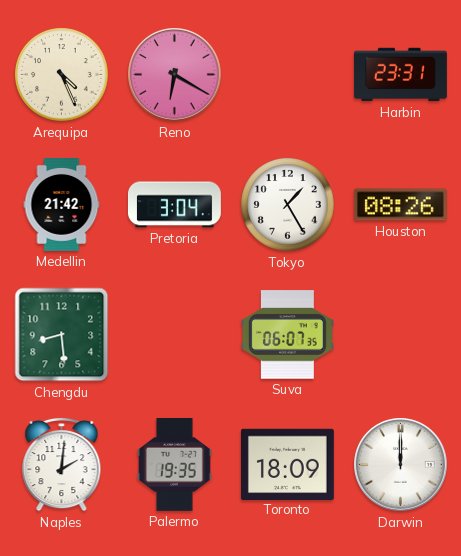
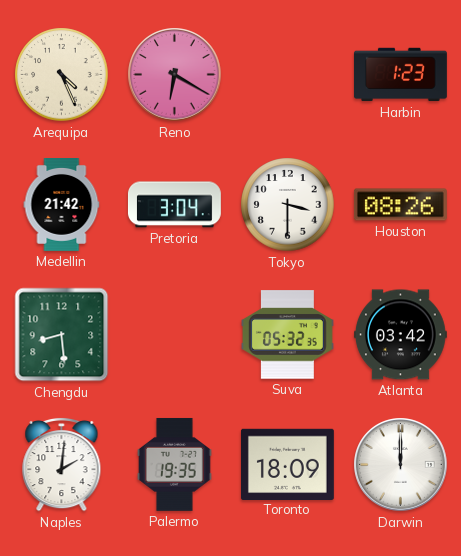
Harbin: 23:31 -> 1:23
Tokyo: 1:25 -> 3:30
Suva: 06:07 -> 05:32
Atlanta: none -> 03:42
